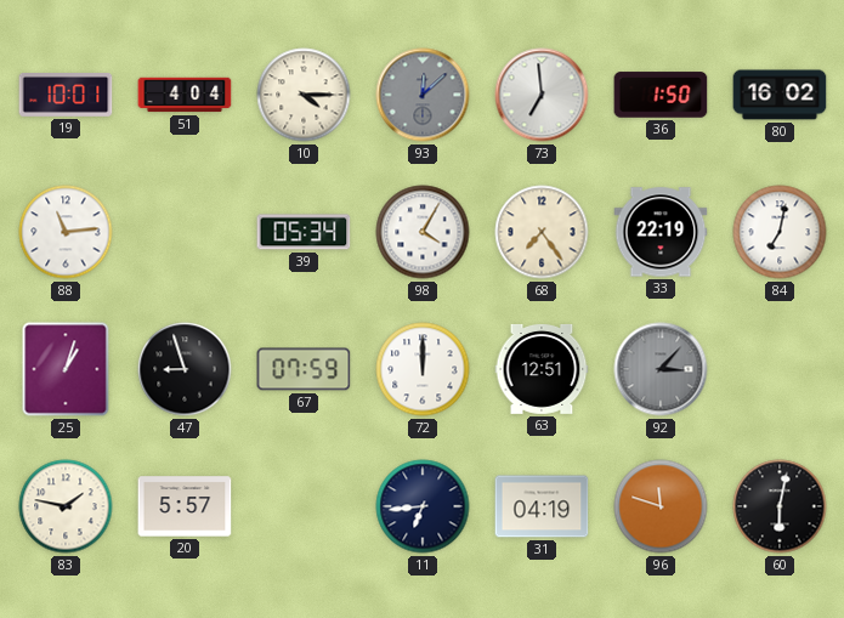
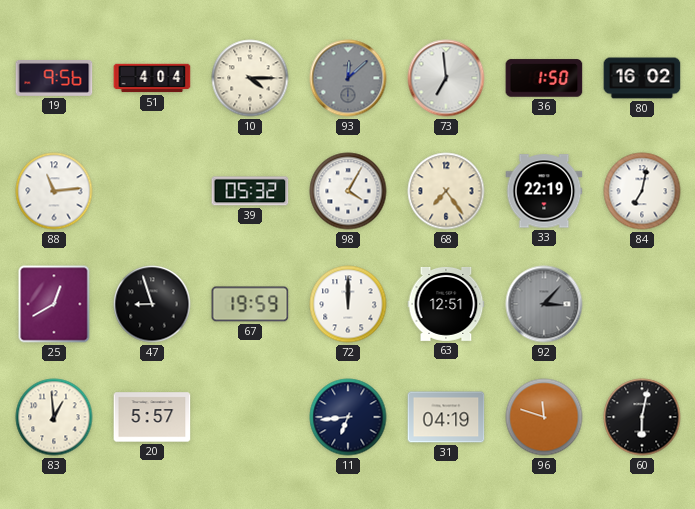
19: 10:01 -> 9:56
39: 05:34 -> 05:32
25: 1:03 -> 12:40
67: 07:59 -> 19:59
83: 1:47 -> 12:59
